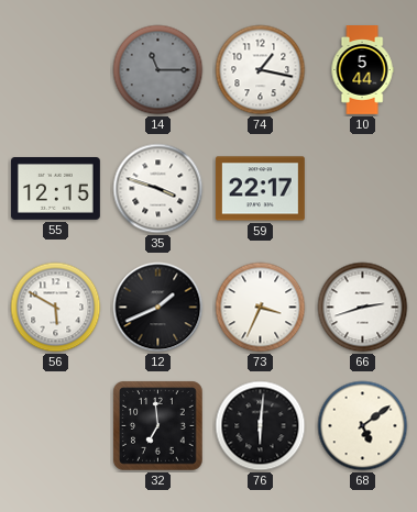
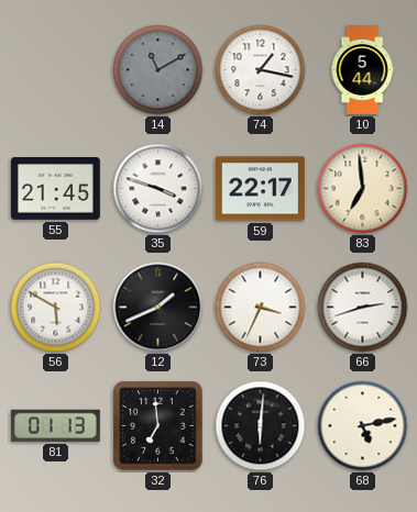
14: 11:15 -> 11:10
55: 12:15 -> 21:45
83: none -> 6:59
81: none -> 01:13
68: 5:09 -> 5:13
